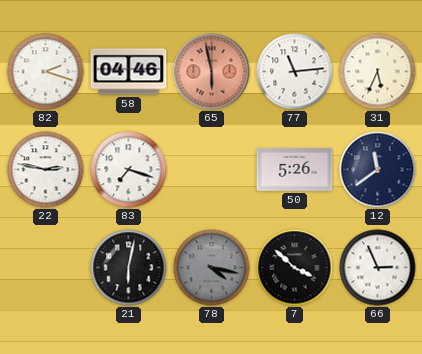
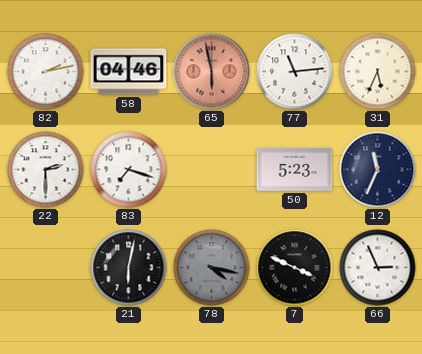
82: 2:18 -> 2:13
22: 2:47 -> 2:30
50: 5:26 -> 5:23
12: 11:39 -> 11:34
7: 3:52 -> 3:49
